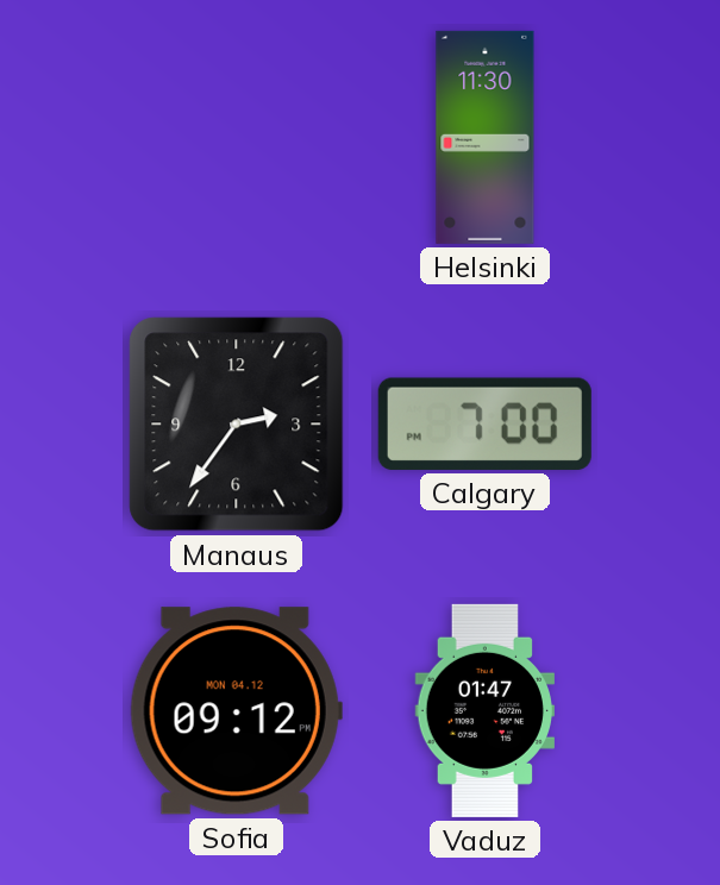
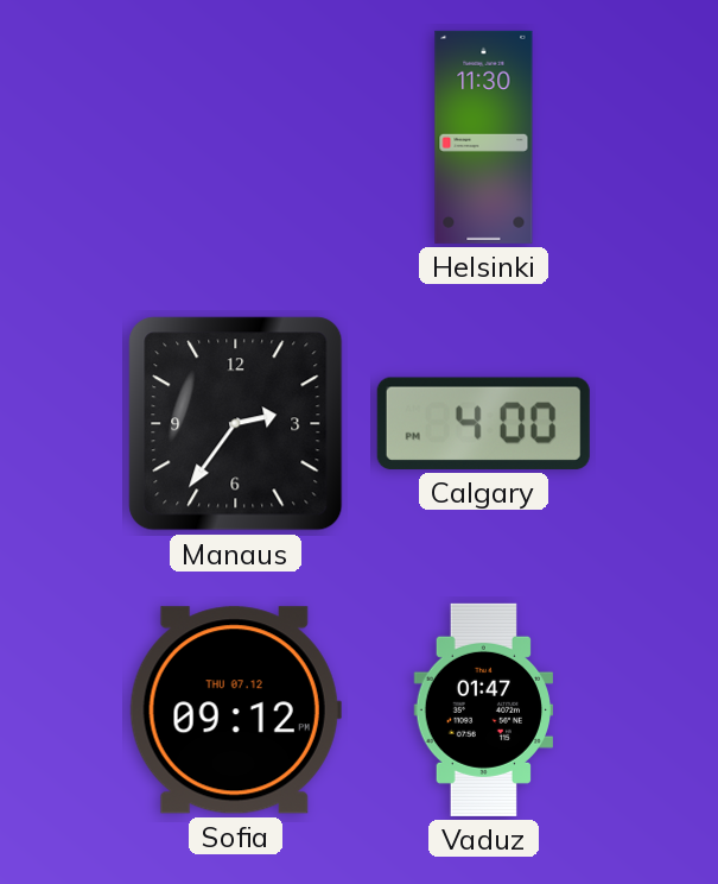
Calgary: 7:00 -> 4:00
Sofia date: MON 04.12 -> THU 07.12
